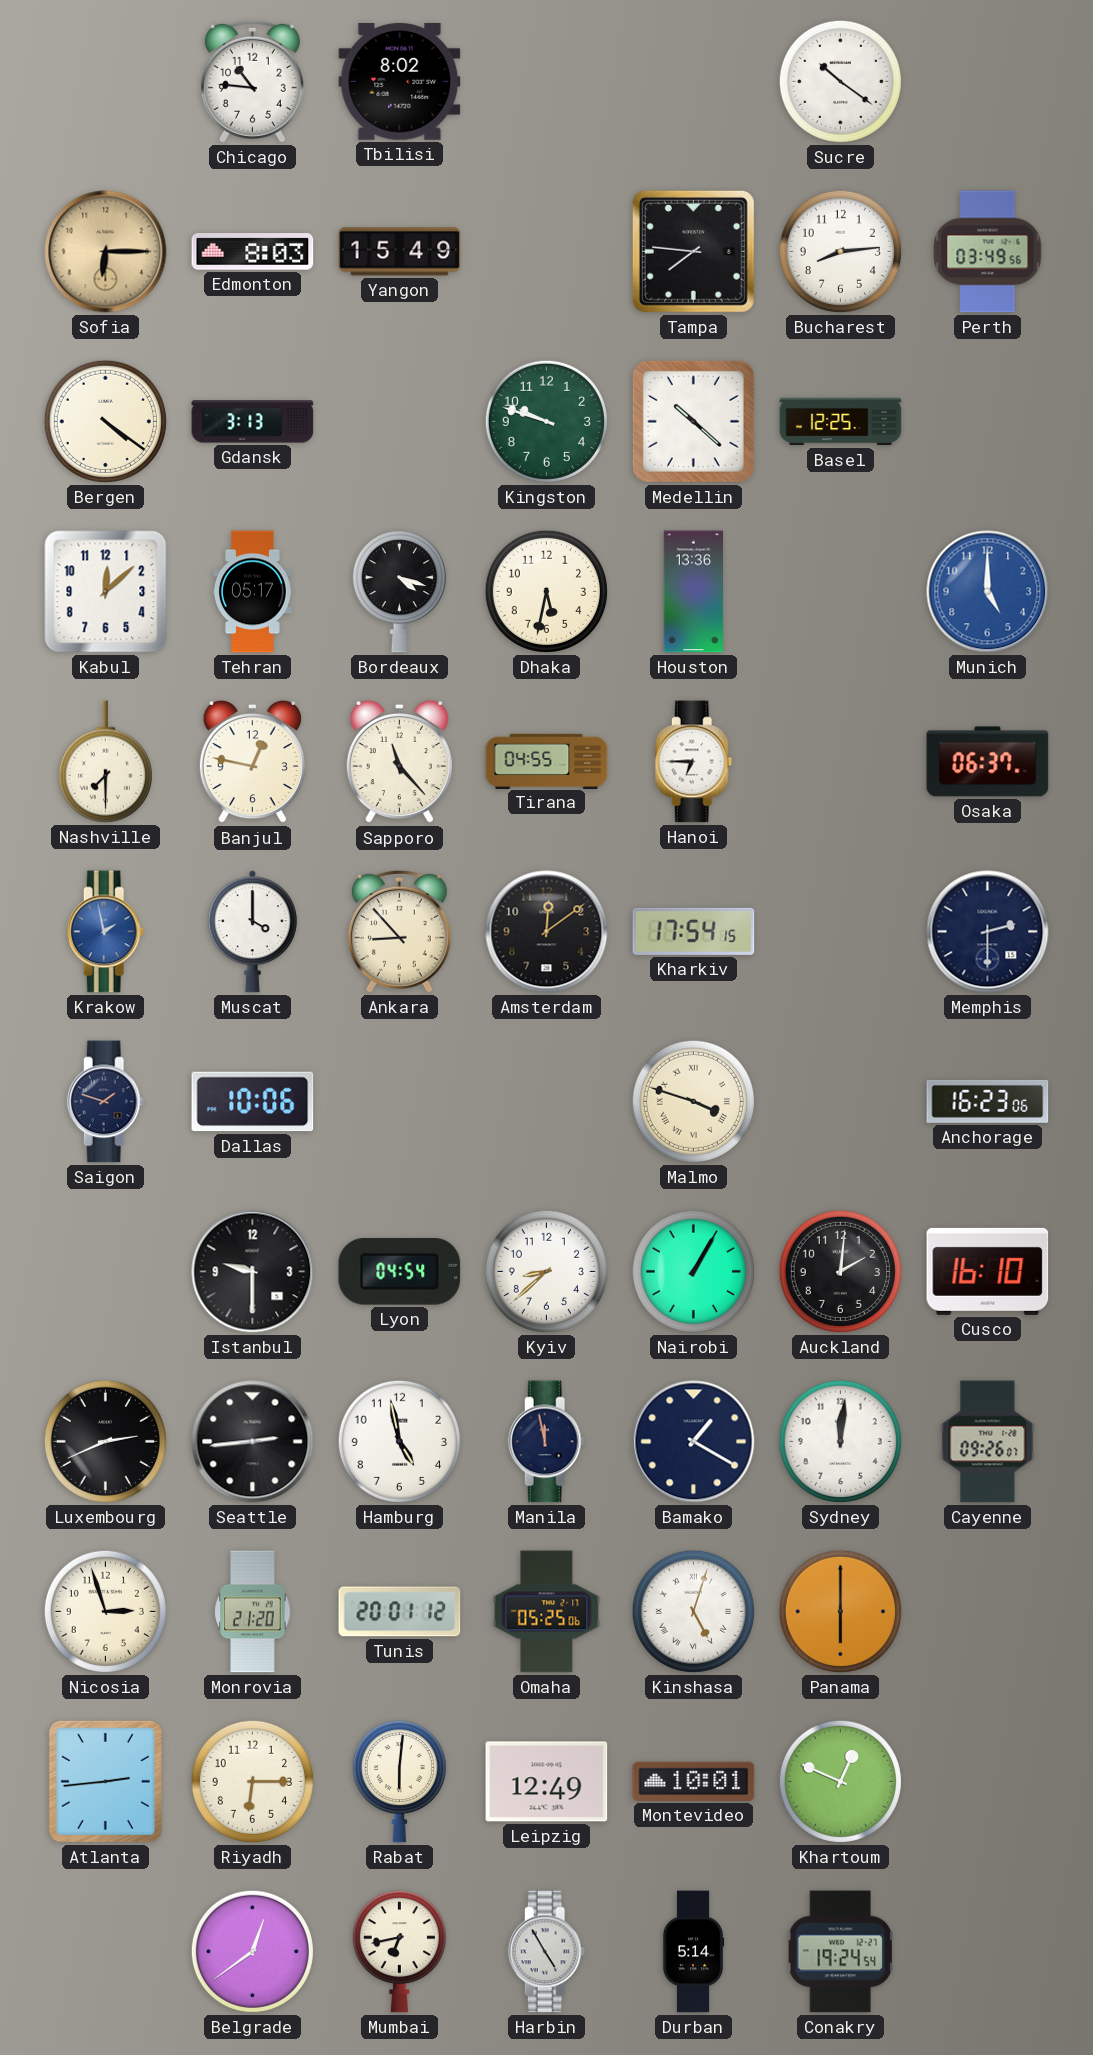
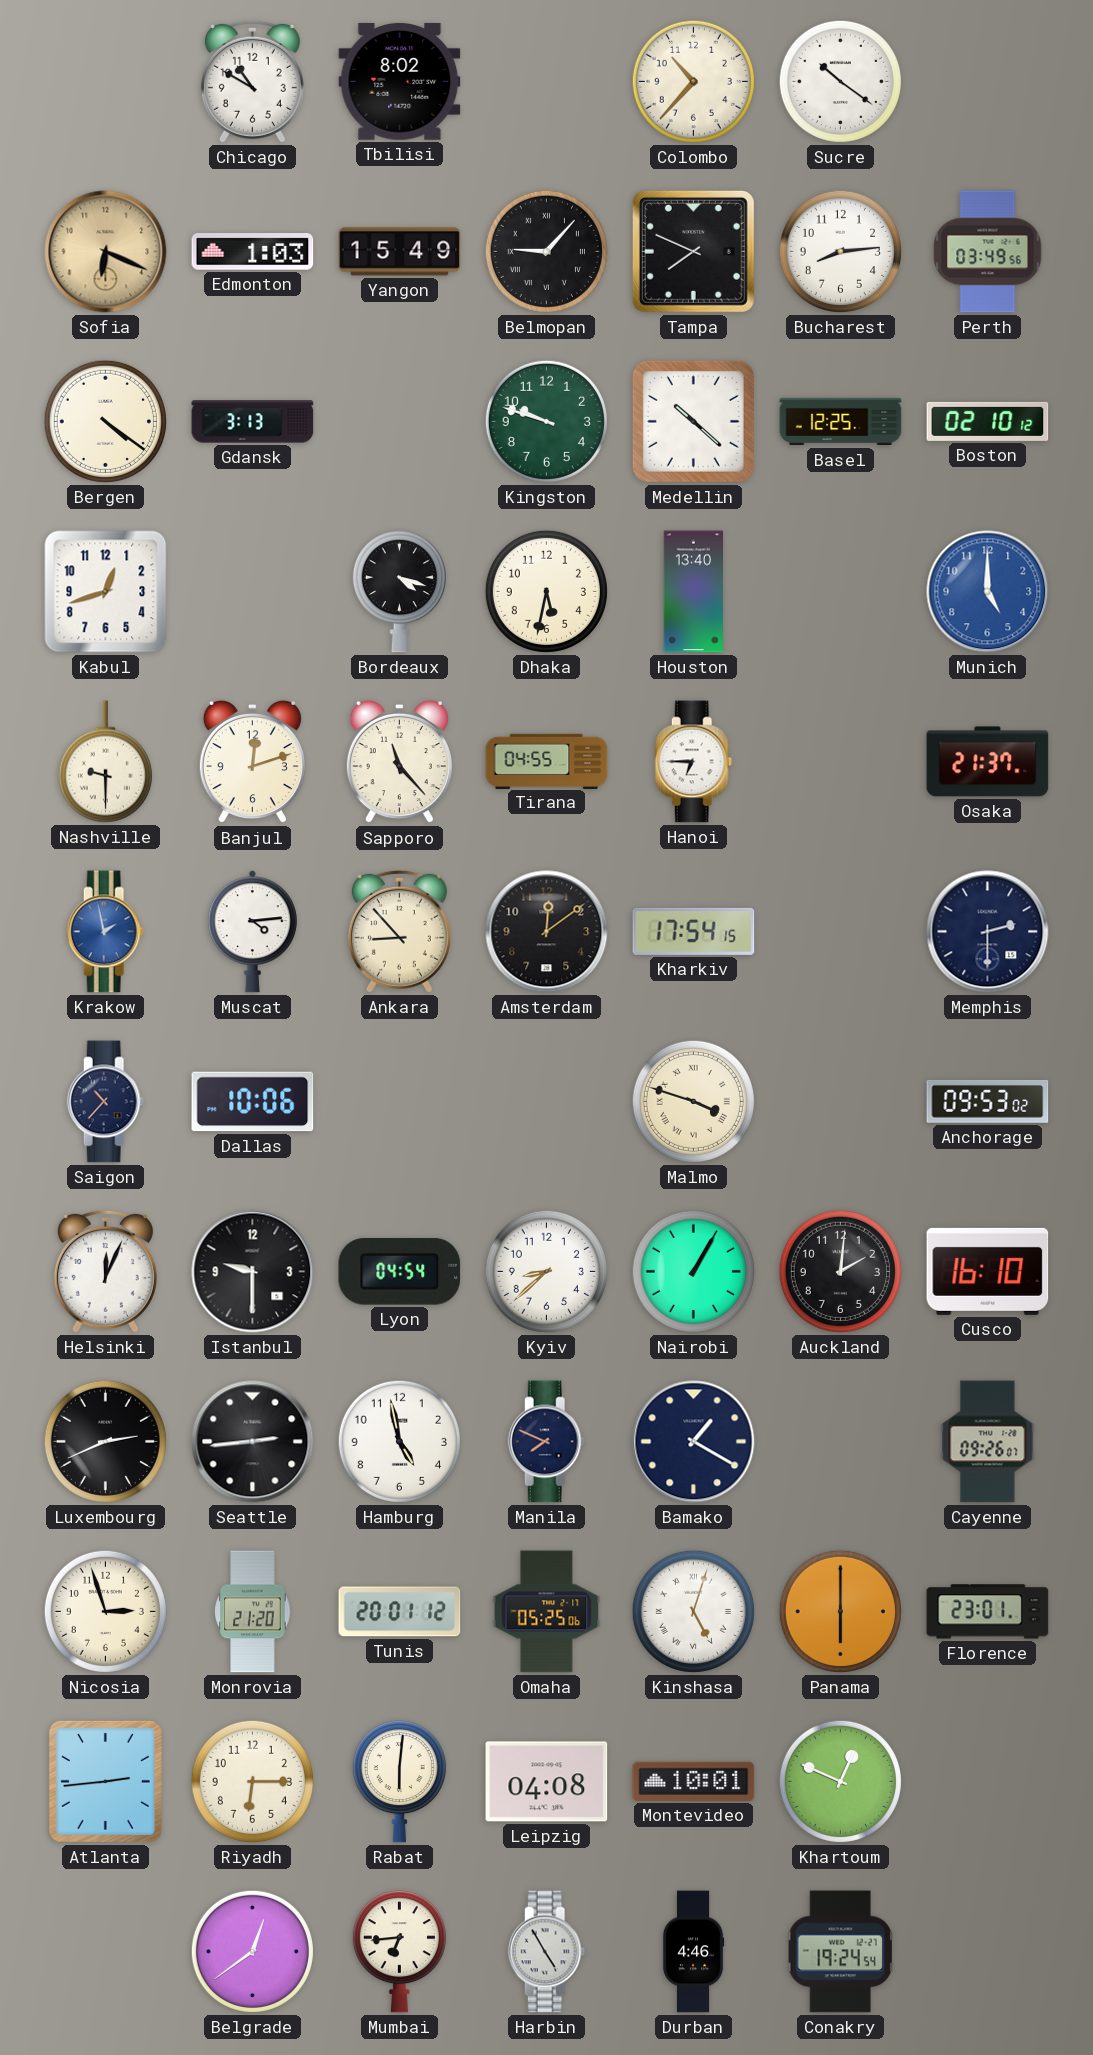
Chicago: 10:46 -> 10:50
Colombo: none -> 10:37
Sofia: 6:15 -> 6:19
Edmonton: 8:03 -> 1:03
Belmopan: none -> 9:07
Tampa: 7:46 -> 7:49
Boston: none -> 02:10
Kabul: 12:08 -> 12:42
Tehran: 05:17 -> none
Houston: 13:36 -> 13:40
Nashville: 7:30 -> 9:30
Banjul: 12:47 -> 12:12
Osaka: 06:37 -> 21:37
Muscat: 4:00 -> 4:14
Saigon: 1:48 -> 10:37
Anchorage: 16:23 -> 09:53
Helsinki: none -> 12:04
Manila: 11:58 -> 7:49
Sydney: 12:01 -> none
Florence: none -> 23:01
Leipzig: 12:49 -> 04:08
Mumbai: 6:43 -> 6:44
Durban: 5:14 -> 4:46
